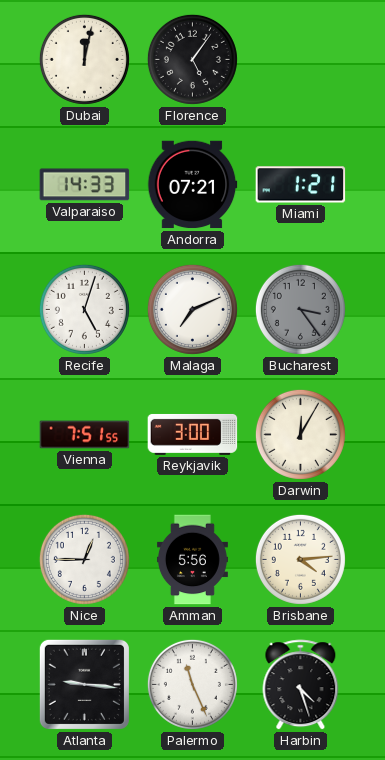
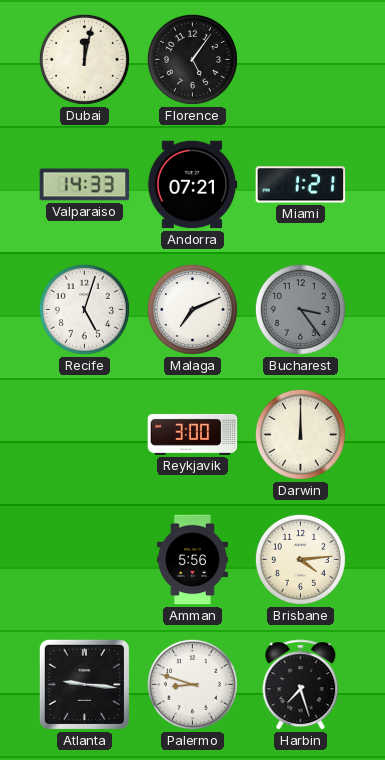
Vienna: 7:51 -> none
Darwin: 12:05 -> 12:00
Nice: 12:45 -> none
Palermo: 11:26 -> 8:48
Harbin: 4:27 -> 7:27
